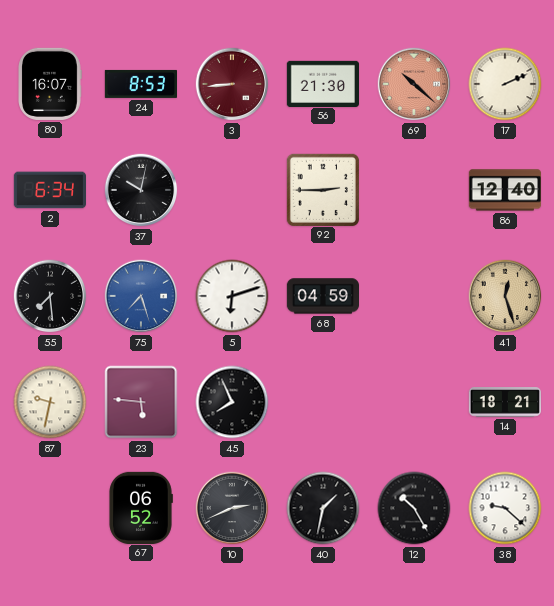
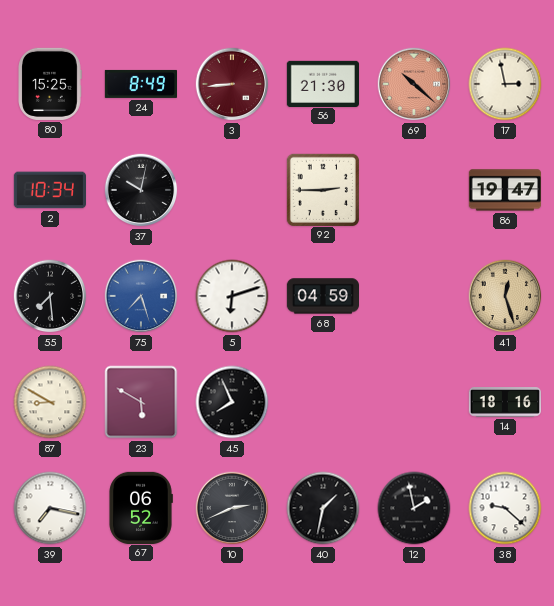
80: 16:07 -> 15:25
24: 8:53 -> 8:49
17: 2:11 -> 2:58
2: 6:34 -> 10:34
86: 12:40 -> 19:47
87: 9:32 -> 8:50
23: 5:46 -> 5:50
14: 18:21 -> 18:16
39: none -> 7:17
12: 10:25 -> 1:58
